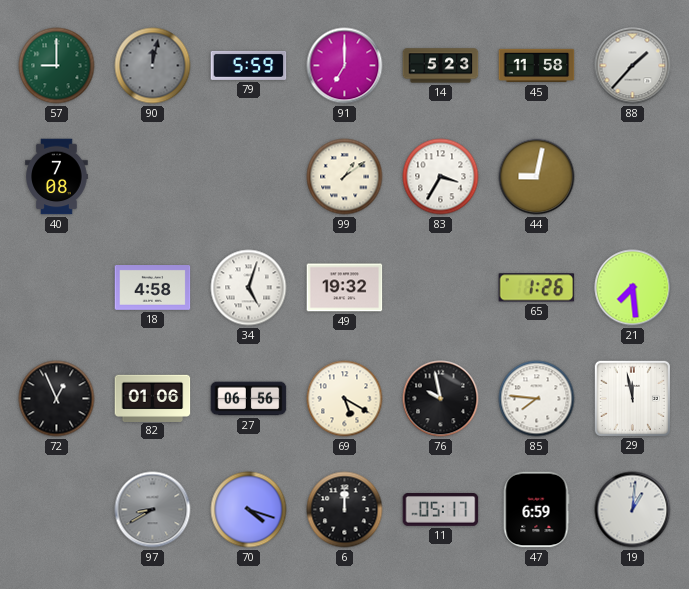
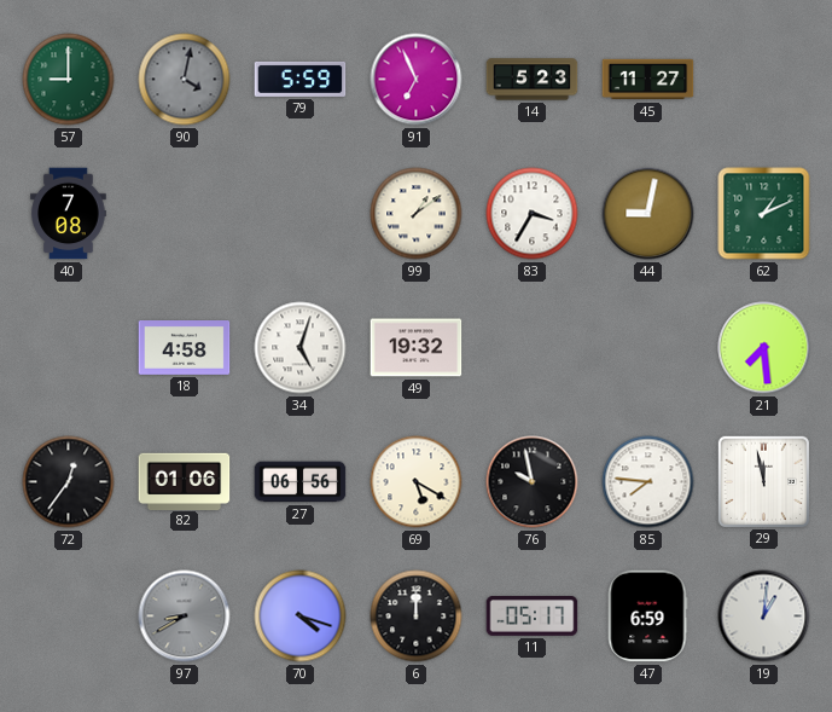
90: 12:02 -> 4:02
91: 7:00 -> 6:56
45: 11:58 -> 11:27
88: 1:37 -> none
62: none -> 1:11
65: 1:26 -> none
72: 12:56 -> 12:36
